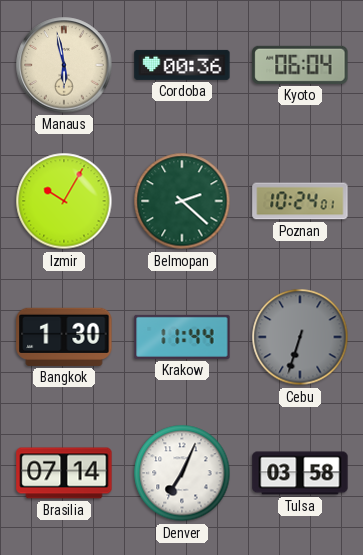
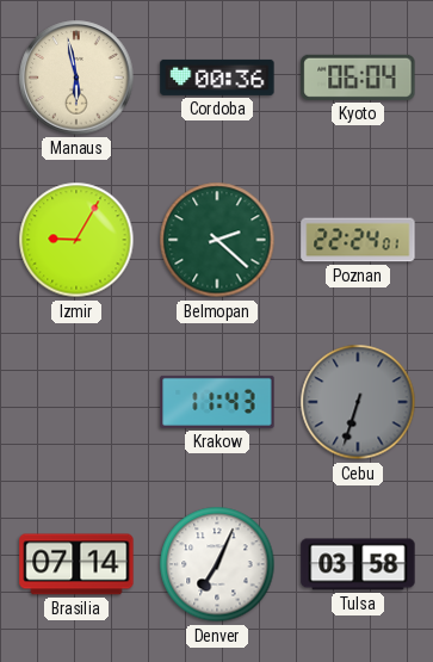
Izmir: 10:05 -> 9:05
Poznan: 10:24 -> 22:24
Bangkok: 1:30 -> none
Krakow: 11:44 -> 11:43
